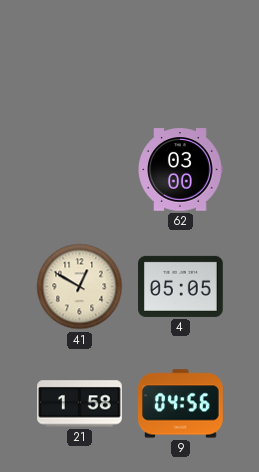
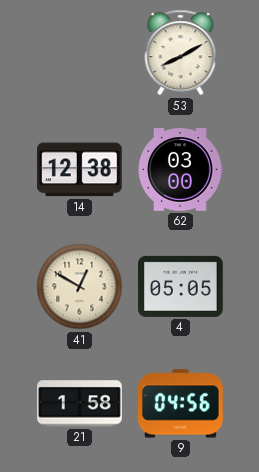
53: none -> 8:10
14: none -> 12:38
